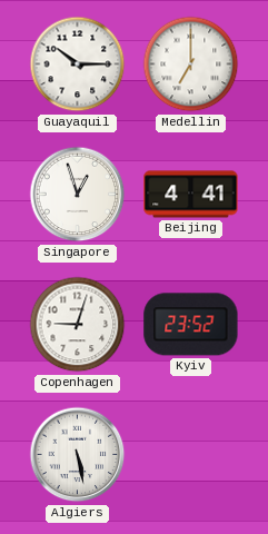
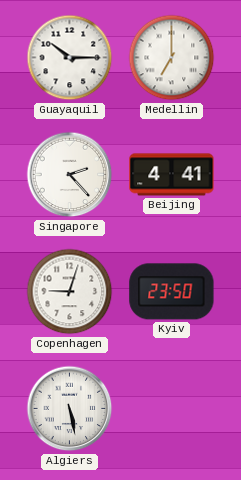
Singapore: 12:57 -> 2:23
Kyiv: 23:52 -> 23:50
